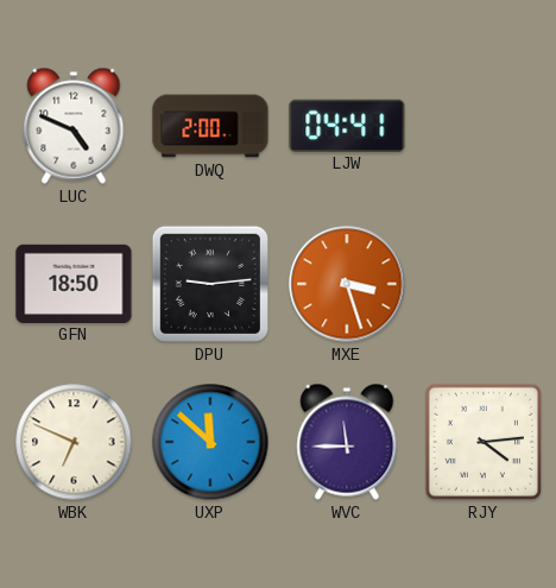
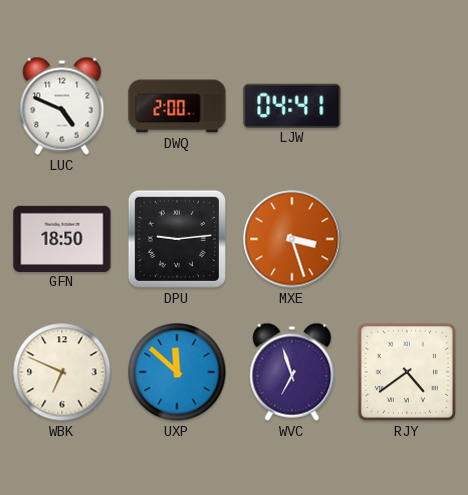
WVC: 11:45 -> 6:57
RJY: 4:14 -> 4:39
